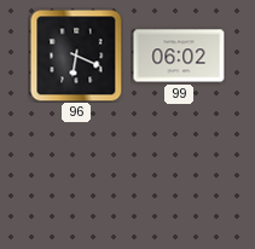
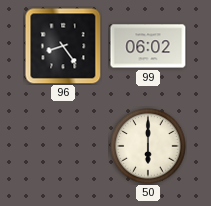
96: 6:19 -> 8:24
50: none -> 6:00
